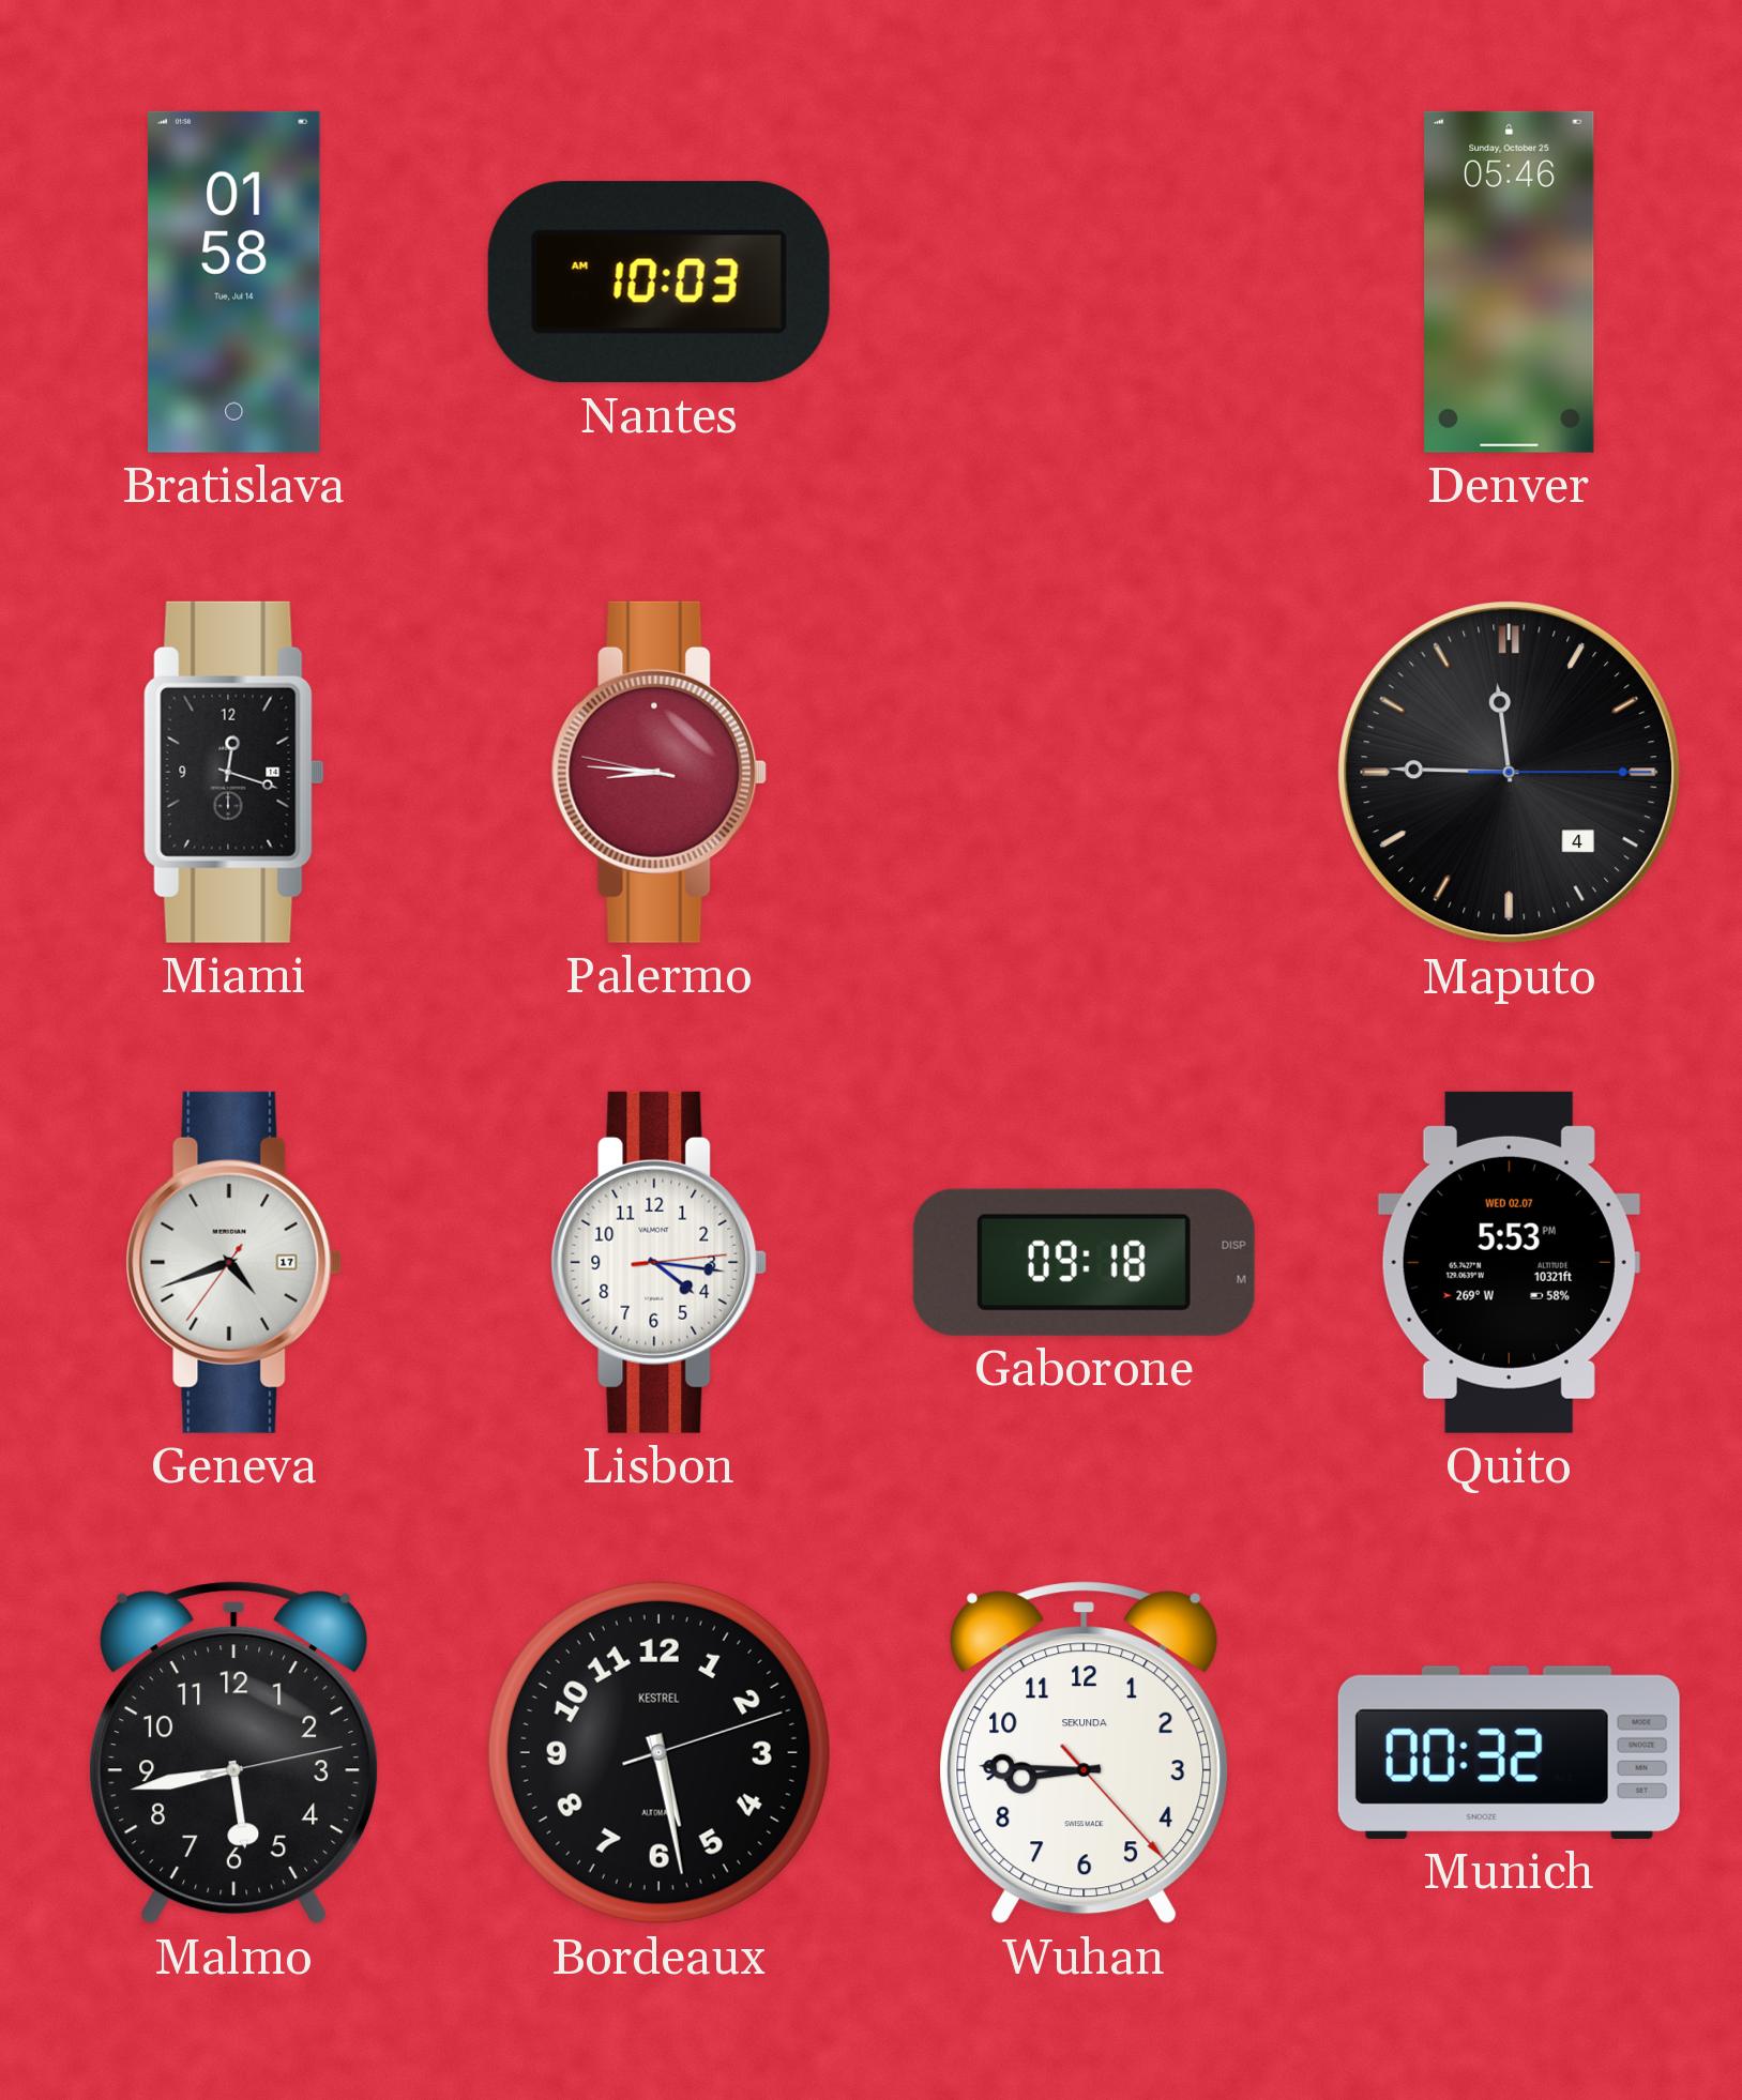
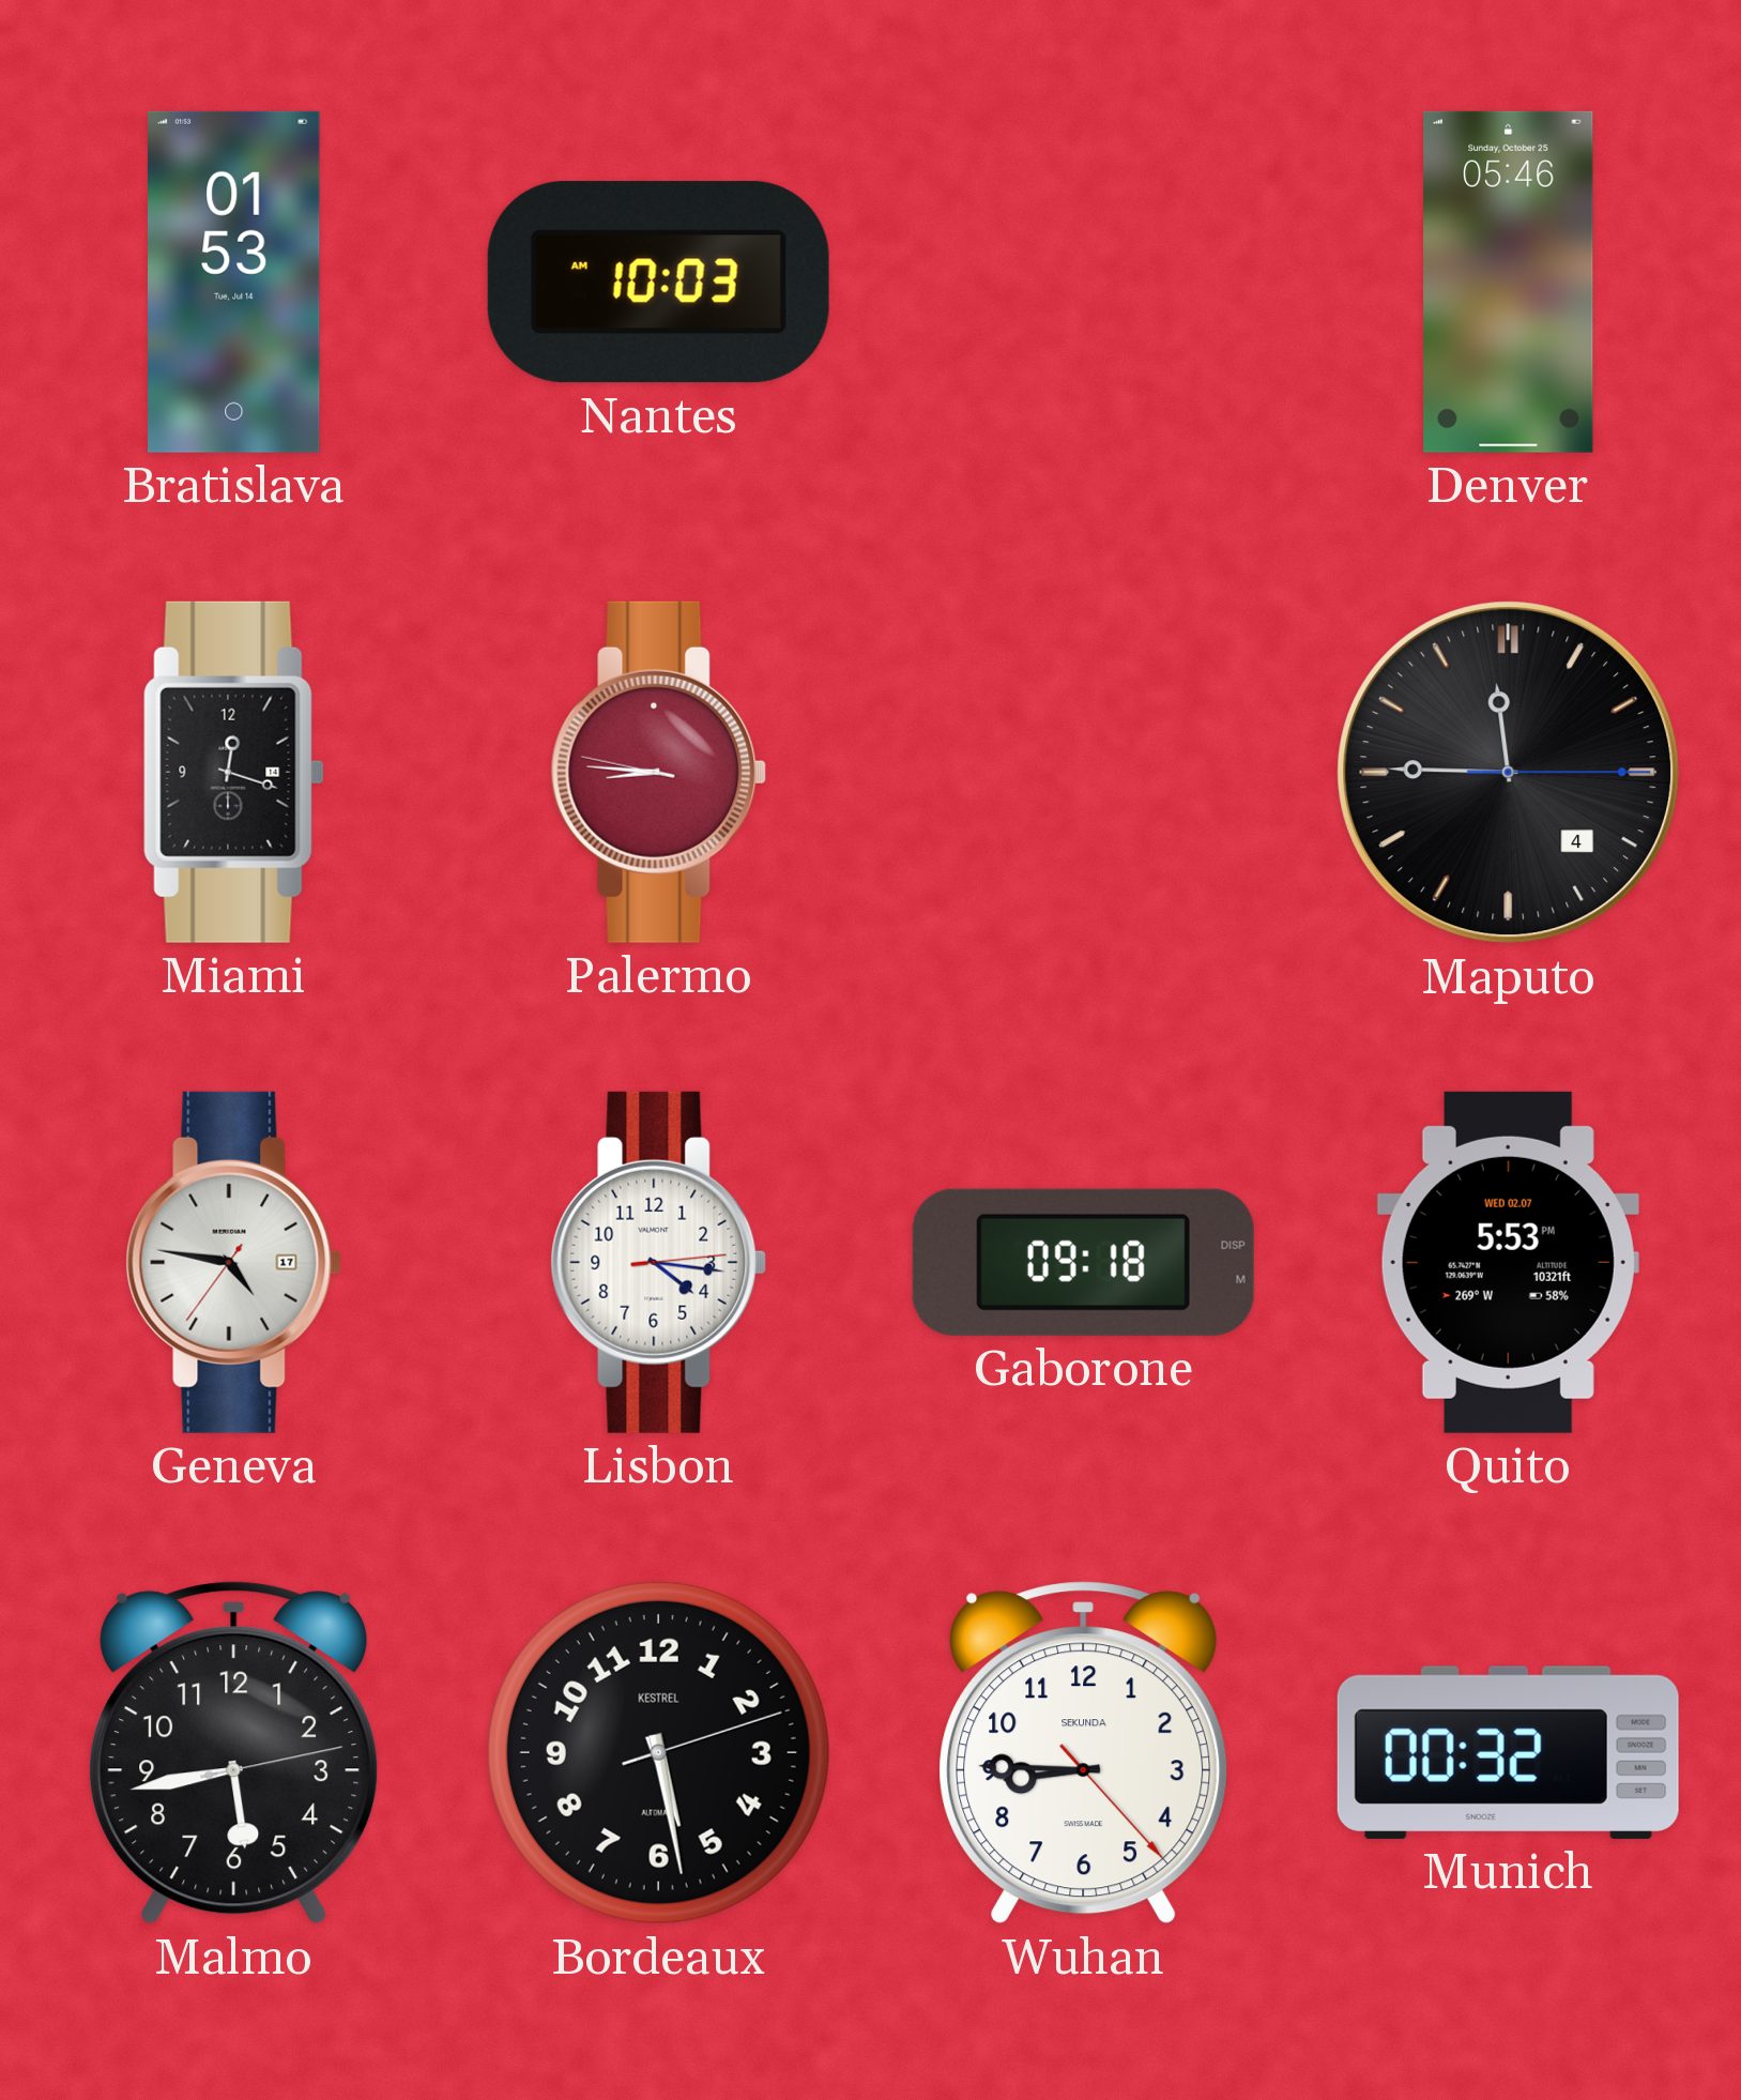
Bratislava: 01:58 -> 01:53
Geneva: 4:41 -> 4:46
